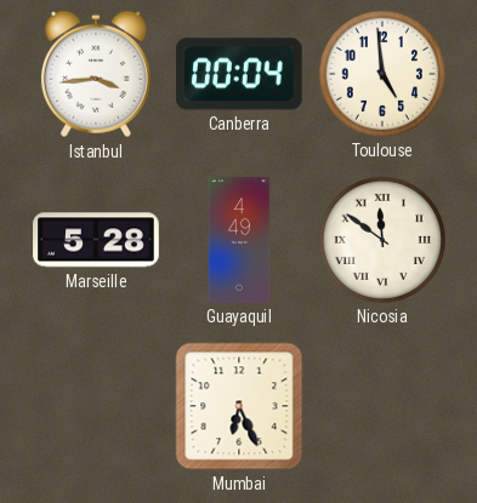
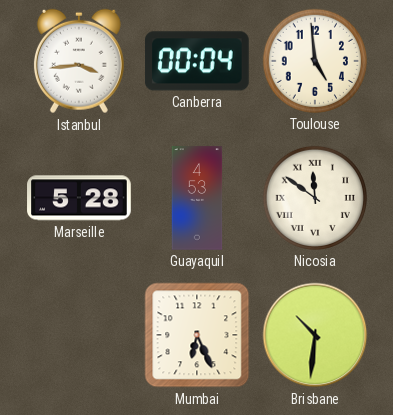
Guayaquil: 4:49 -> 4:53
Brisbane: none -> 10:31
